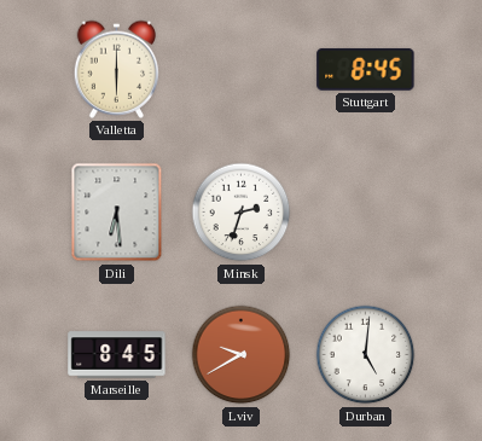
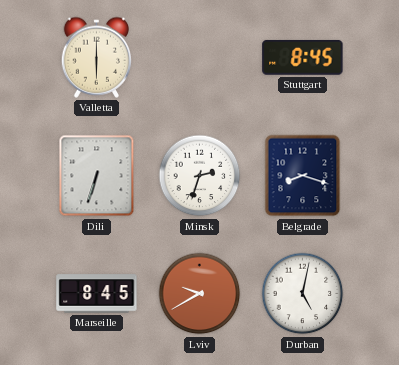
Dili: 6:29 -> 6:33
Belgrade: none -> 8:18
Durban: 5:01 -> 5:02
